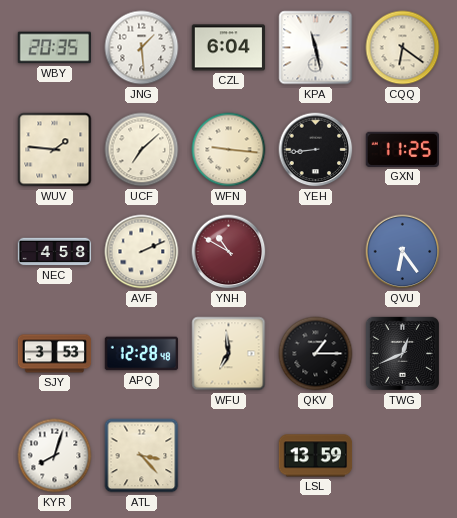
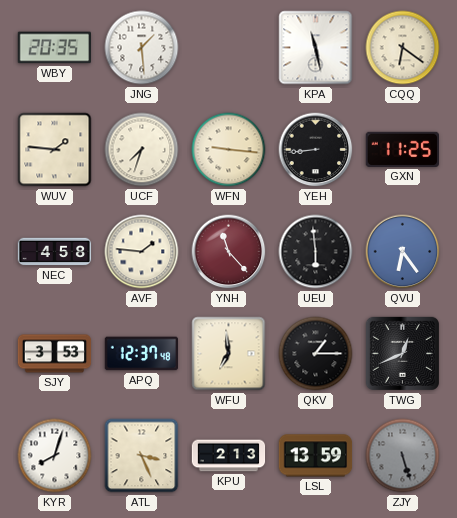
CZL: 6:04 -> none
UCF: 7:08 -> 7:33
AVF: 2:11 -> 1:46
YNH: 10:50 -> 11:23
UEU: none -> 5:59
APQ: 12:28 -> 12:37
ATL: 3:23 -> 3:26
KPU: none -> 2:13
ZJY: none -> 5:27
